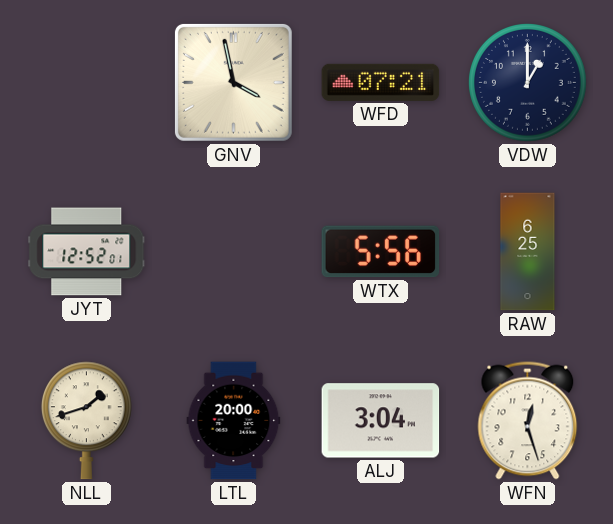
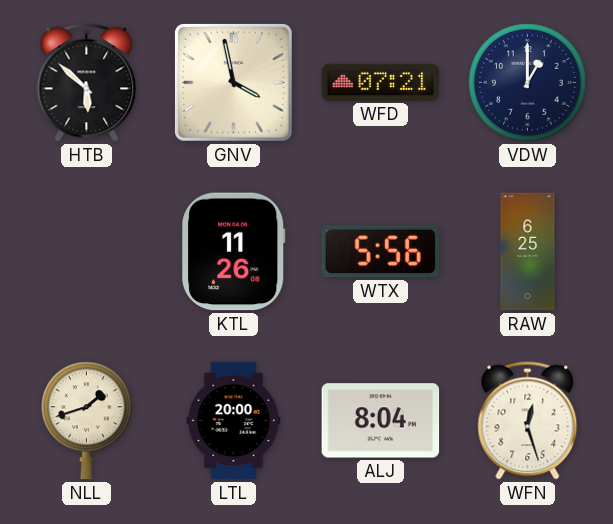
HTB: none -> 5:52
JYT: 12:52 -> none
KTL: none -> 11:26
ALJ: 3:04 -> 8:04
